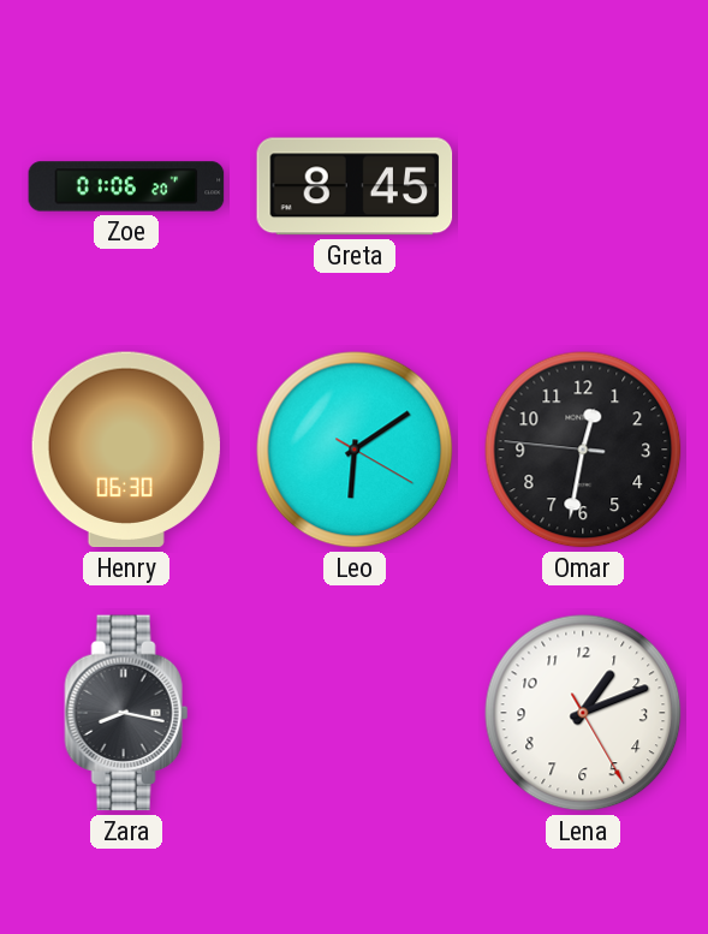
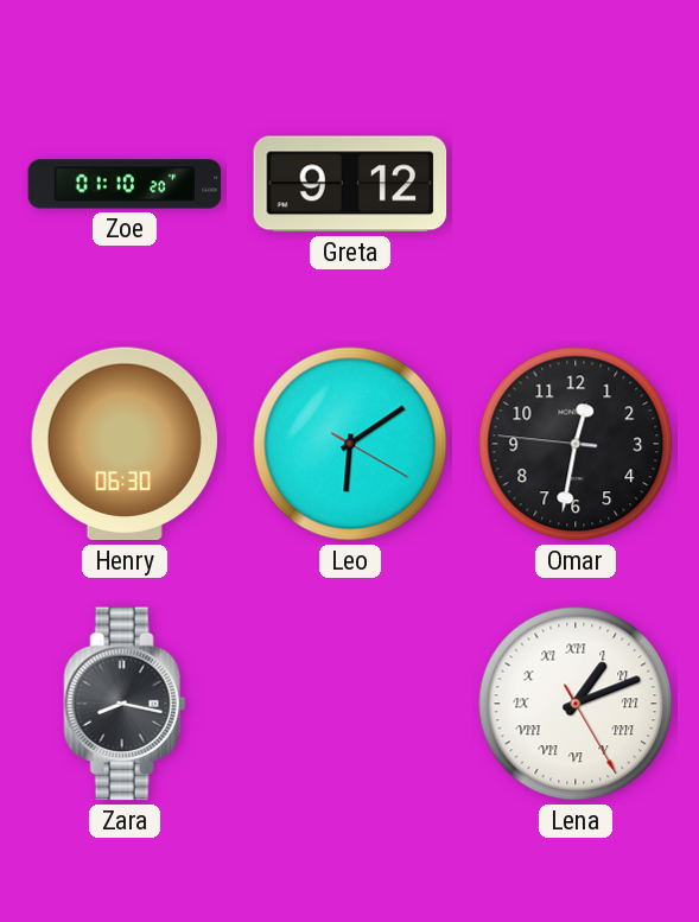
Zoe: 01:06 -> 01:10
Greta: 8:45 -> 9:12
Lena numerals: Arabic -> Roman
